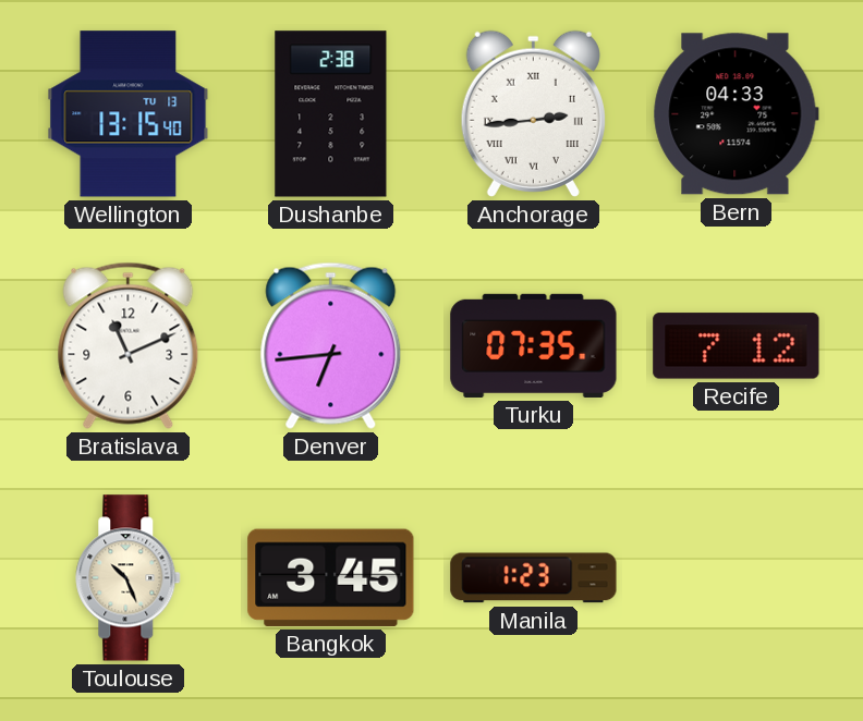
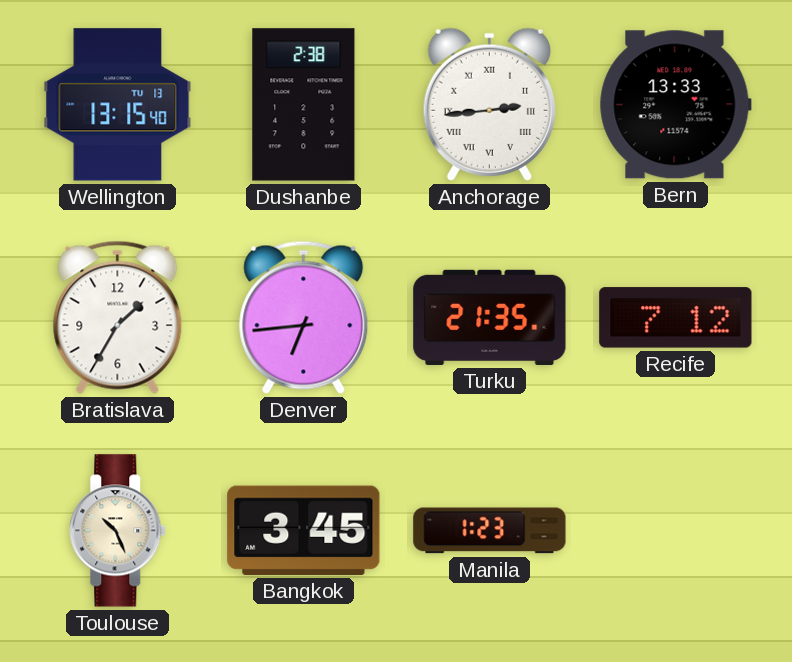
Bern: 04:33 -> 13:33
Bratislava: 11:11 -> 1:35
Turku: 07:35 -> 21:35
